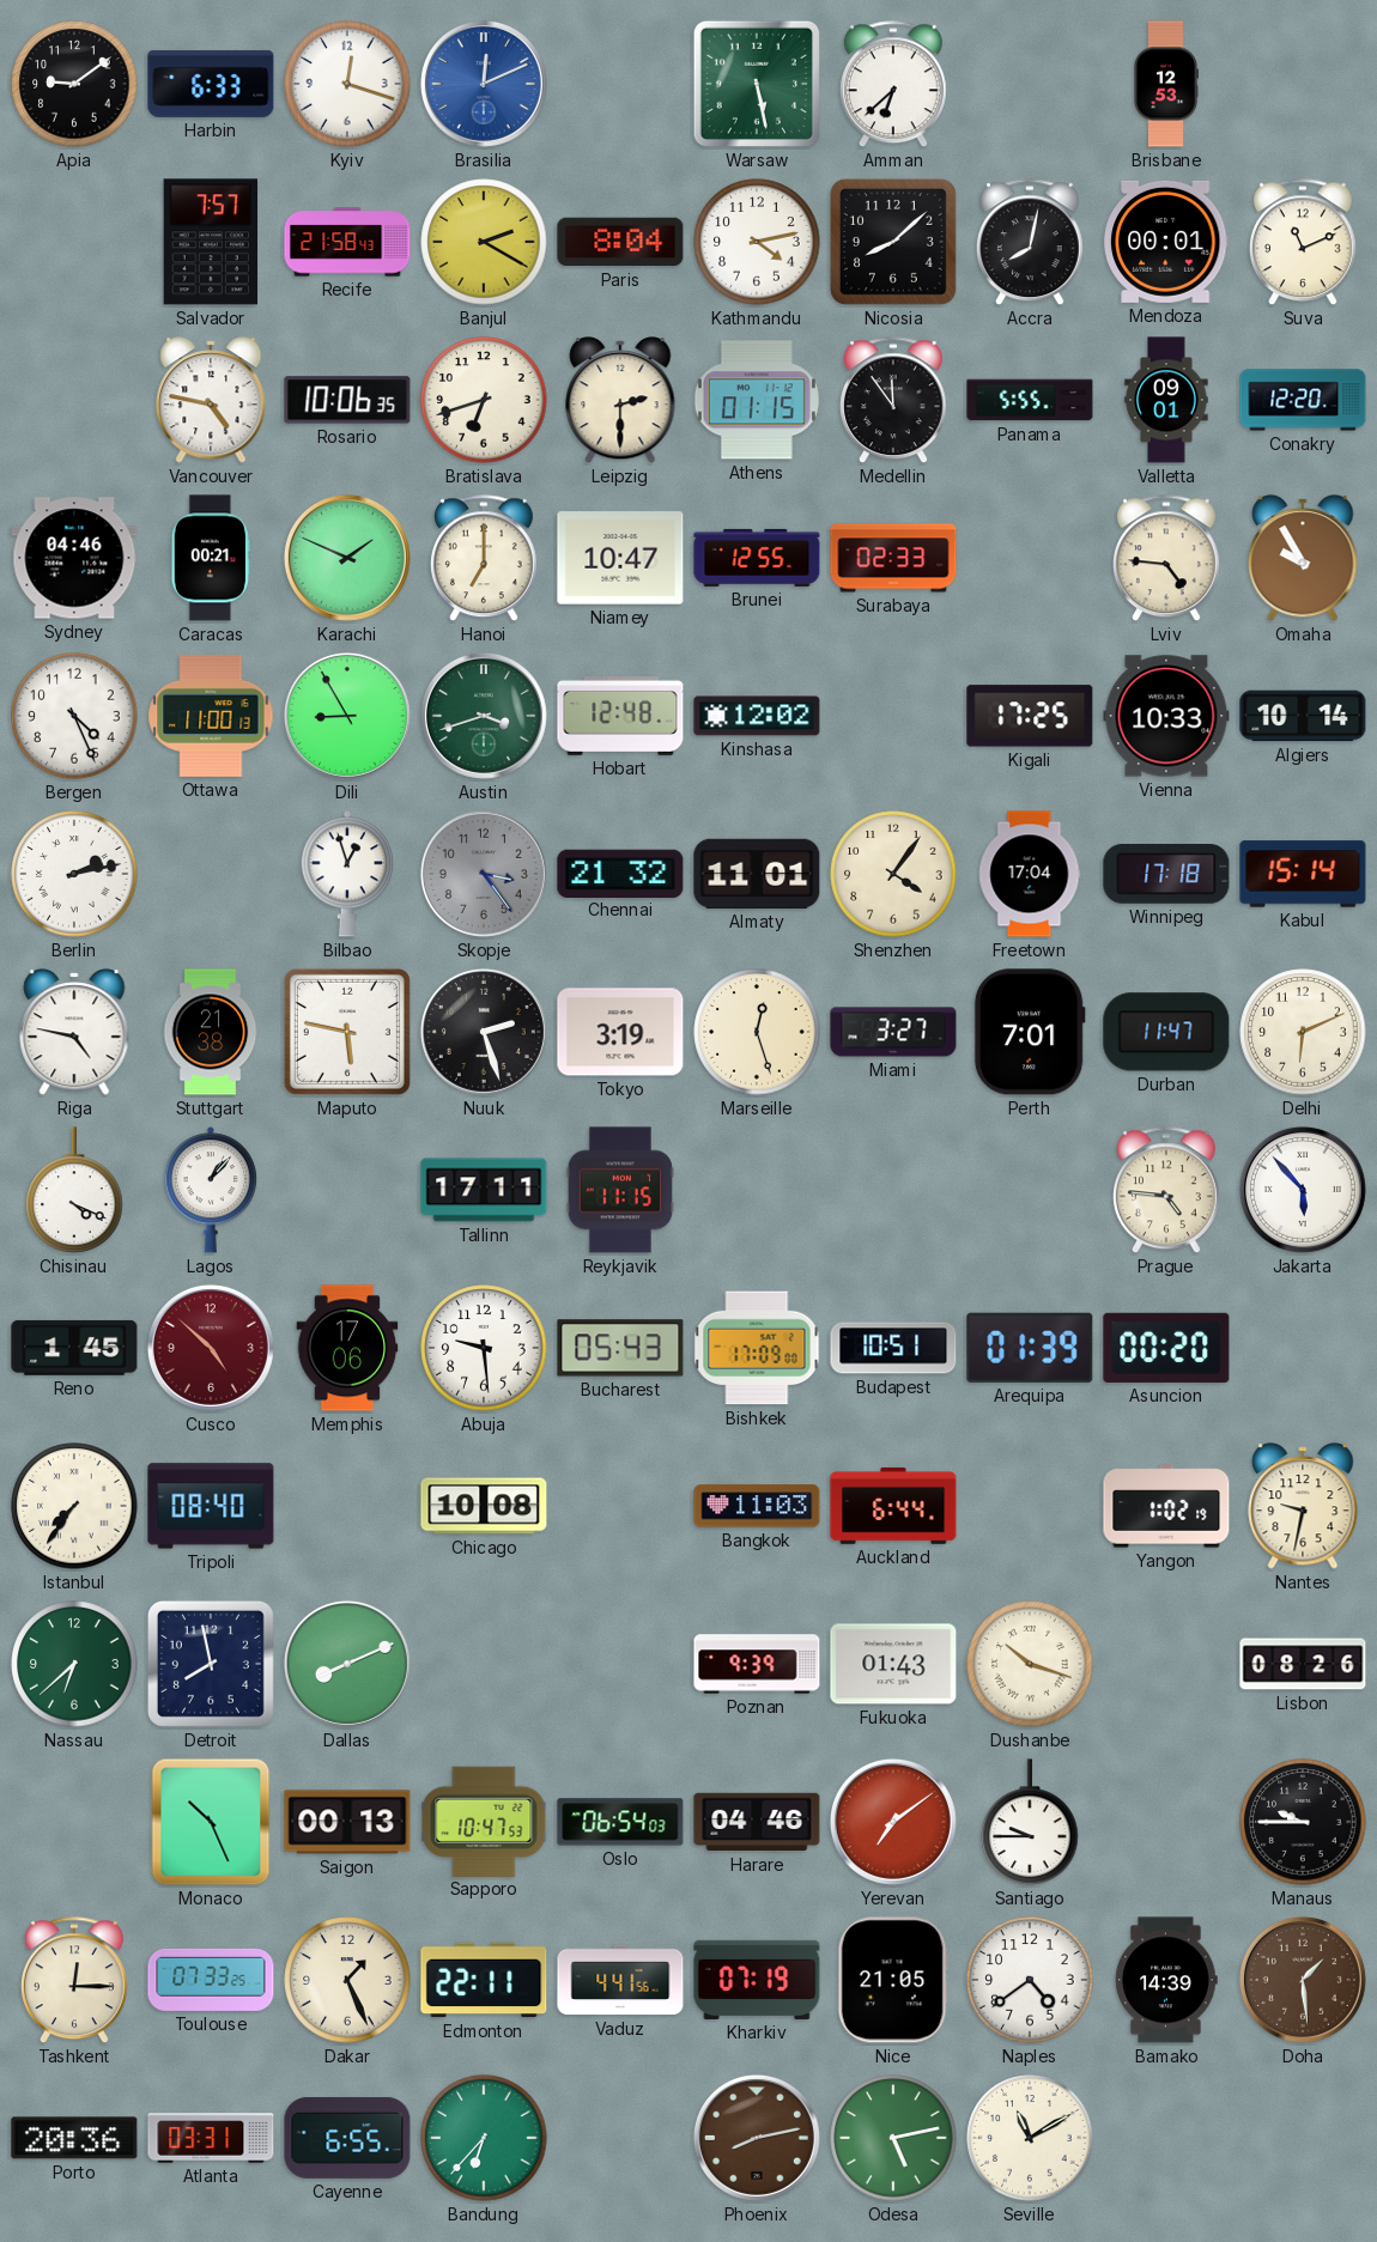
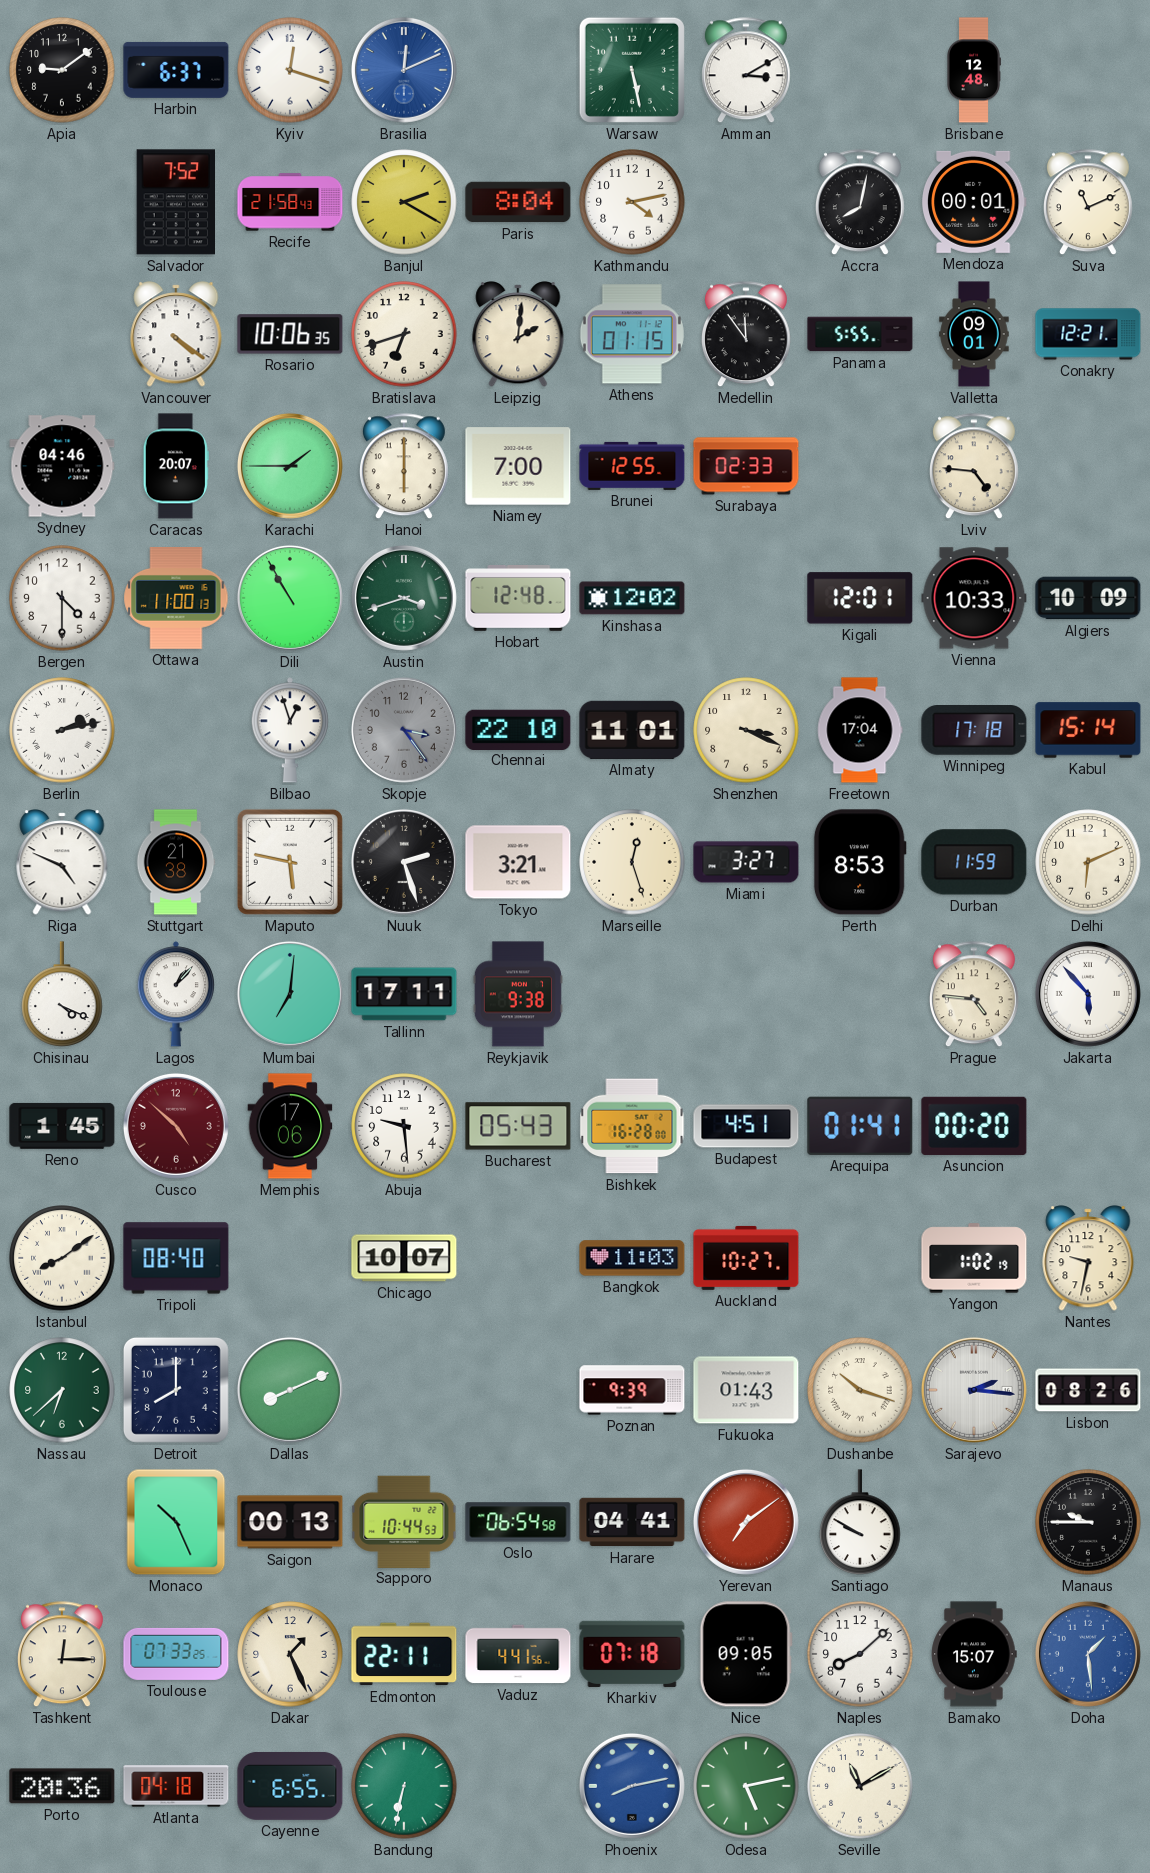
Harbin: 6:33 -> 6:37
Amman: 6:38 -> 3:10
Brisbane: 12:53 -> 12:48
Salvador: 7:57 -> 7:52
Nicosia: 8:08 -> none
Vancouver: 4:47 -> 4:21
Leipzig: 2:30 -> 2:01
Conakry: 12:20 -> 12:21
Caracas: 00:21 -> 20:07
Karachi: 1:49 -> 1:45
Hanoi: 7:00 -> 6:00
Niamey: 10:47 -> 7:00
Omaha: 9:55 -> none
Bergen: 4:26 -> 4:30
Dili: 8:55 -> 10:55
Kigali: 17:25 -> 12:01
Algiers: 10:14 -> 10:09
Chennai: 21:32 -> 22:10
Shenzhen: 4:06 -> 3:19
Riga: 4:47 -> 4:49
Tokyo: 3:19 -> 3:21
Perth: 7:01 -> 8:53
Durban: 11:47 -> 11:59
Mumbai: none -> 7:01
Reykjavik: 11:15 -> 9:38
Bishkek: 17:09 -> 16:28
Budapest: 10:51 -> 4:51
Arequipa: 01:39 -> 01:41
Istanbul: 7:36 -> 8:09
Chicago: 10:08 -> 10:07
Auckland: 6:44 -> 10:27
Detroit: 7:58 -> 8:00
Sarajevo: none -> 2:16
Sapporo: 10:47 -> 10:44
Oslo: 06:54:03 -> 06:54:58
Harare: 04:46 -> 04:41
Santiago: 9:45 -> 9:50
Kharkiv: 07:19 -> 07:18
Nice: 21:05 -> 09:05
Naples: 4:39 -> 8:08
Bamako: 14:39 -> 15:07
Doha dial: brown -> blue
Atlanta: 03:31 -> 04:18
Bandung: 6:37 -> 6:32
Phoenix dial: brown -> blue
